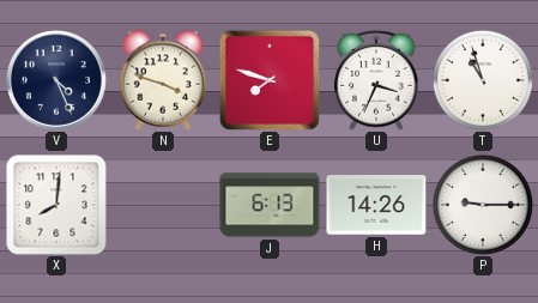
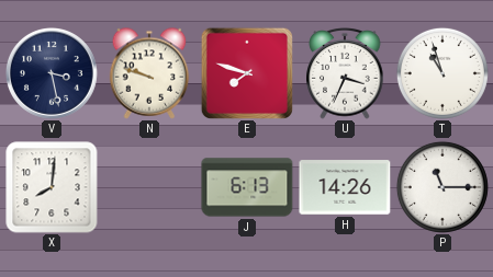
V: 4:26 -> 3:28
N: 3:48 -> 9:48
P: 9:15 -> 11:15
